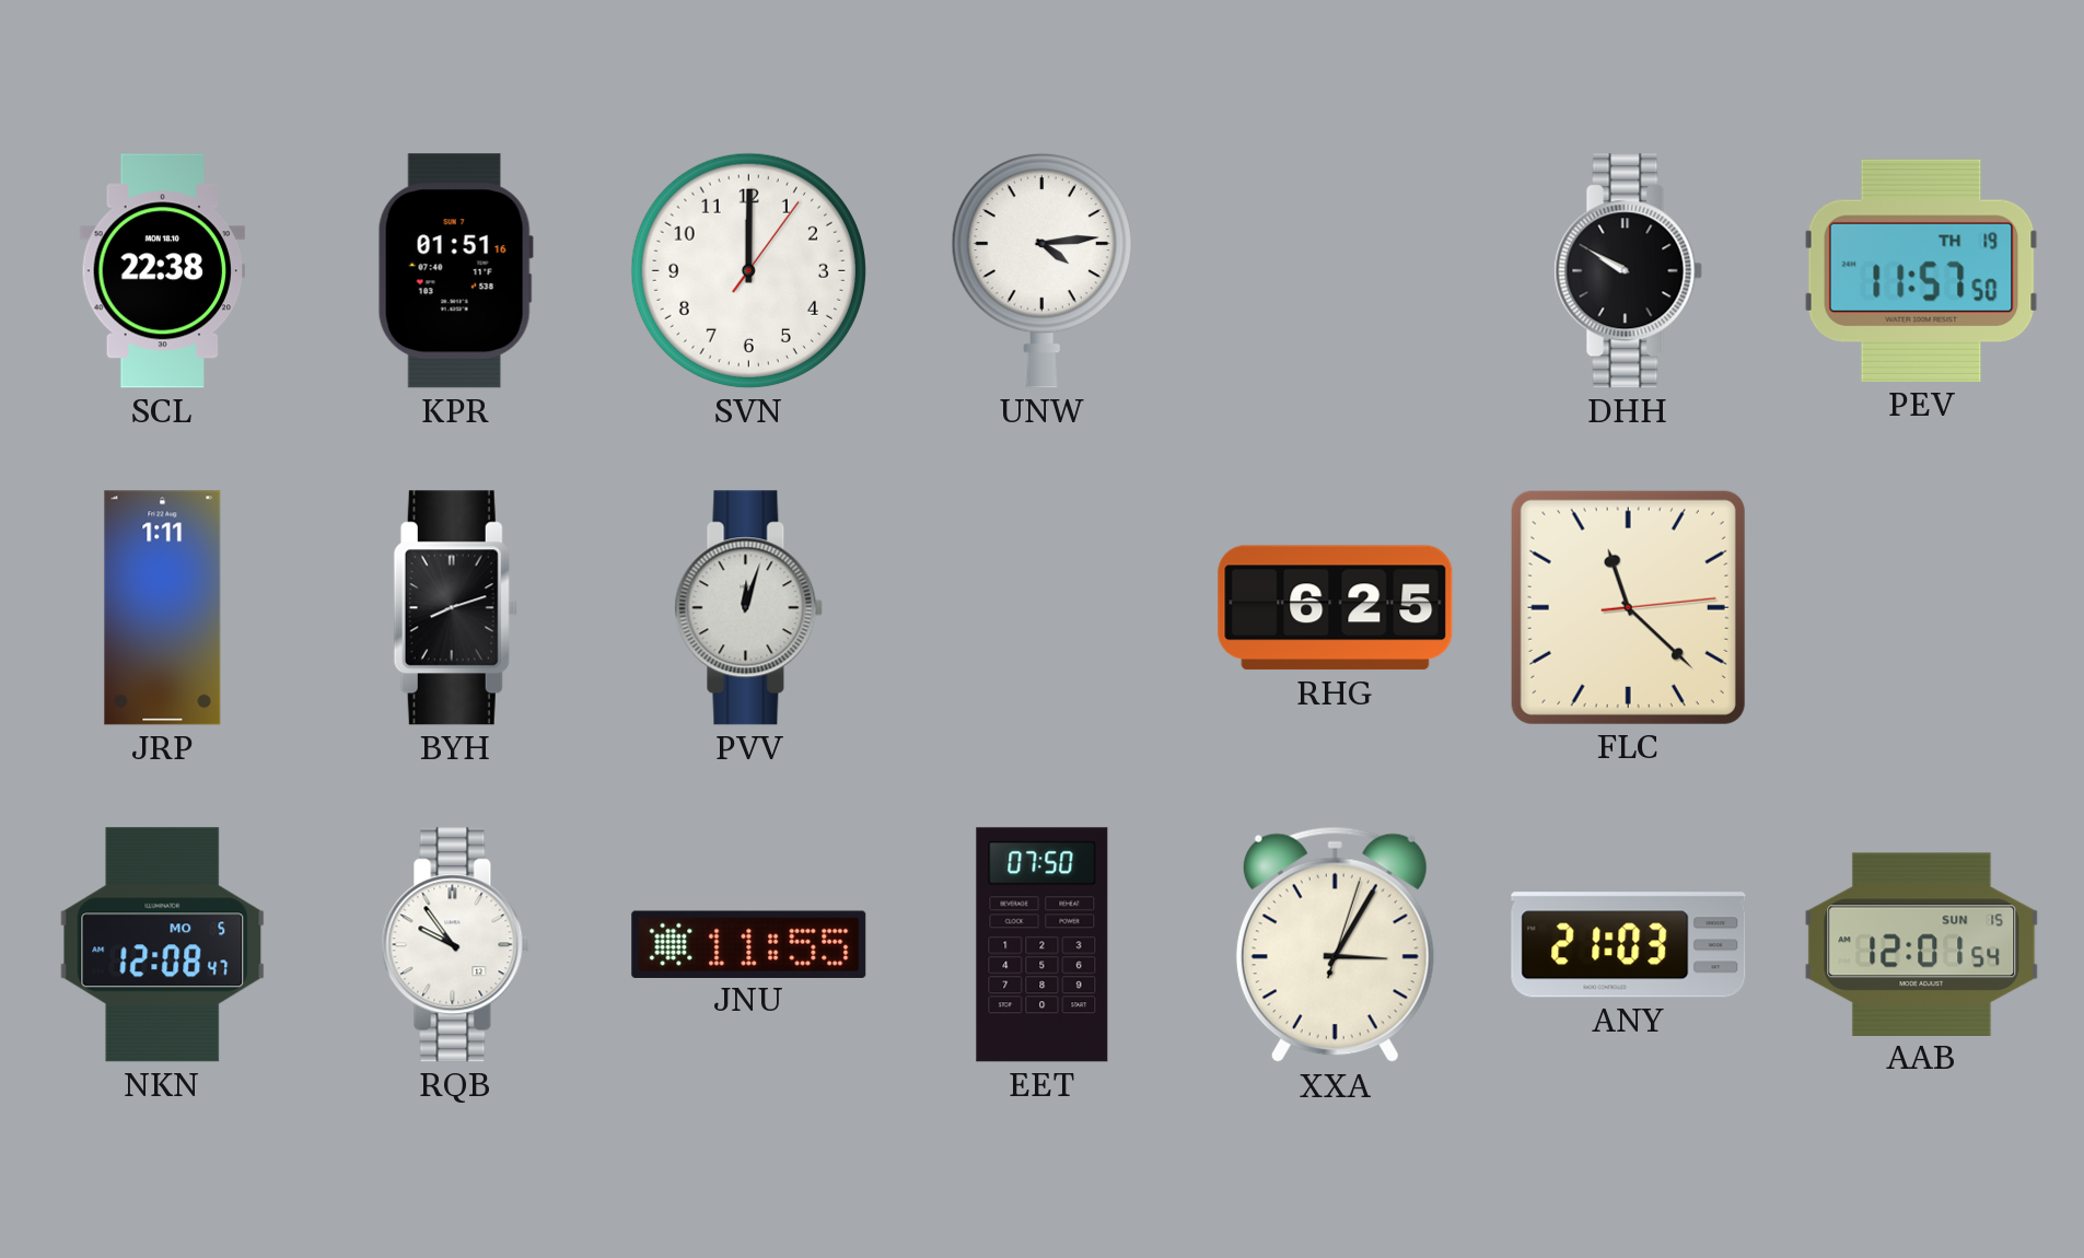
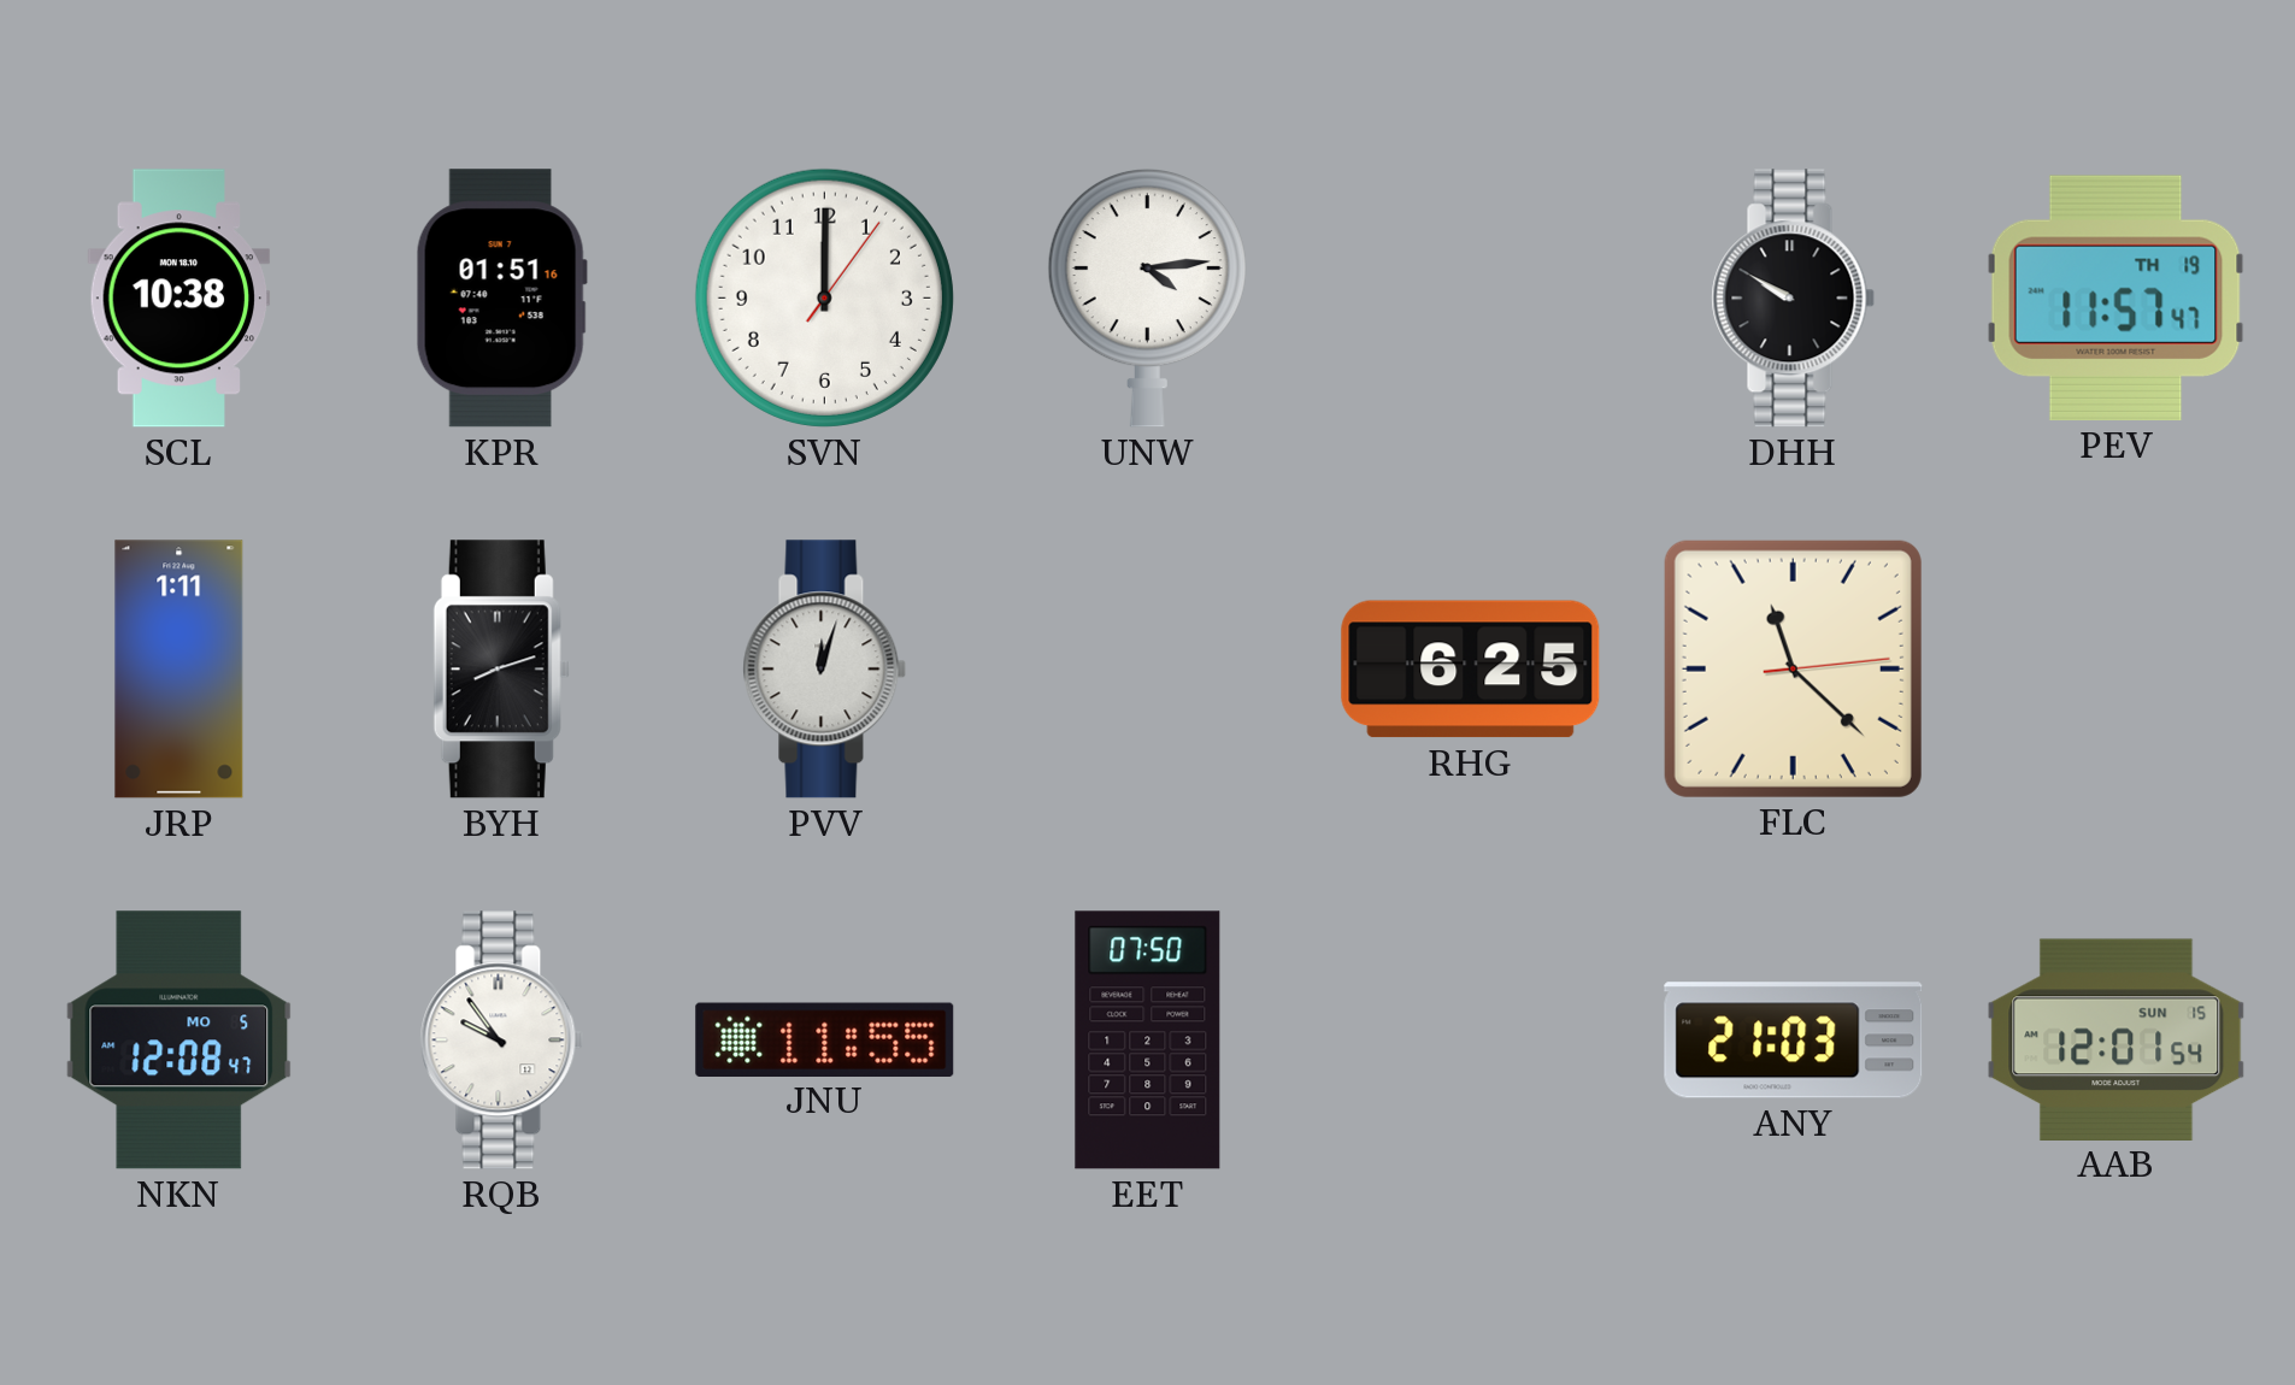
SCL: 22:38 -> 10:38
PEV: 11:57:50 -> 11:57:47
XXA: 3:05 -> none
